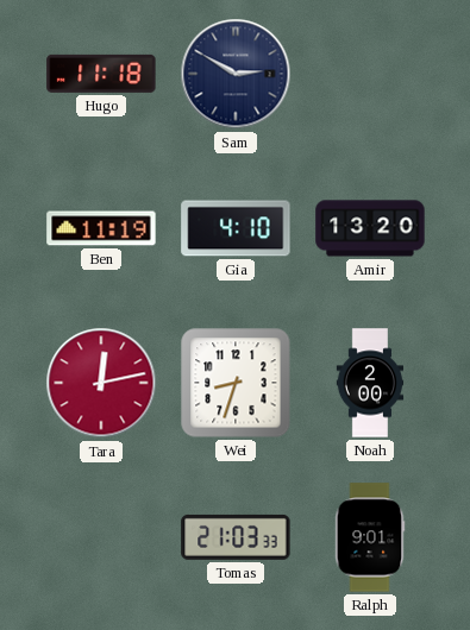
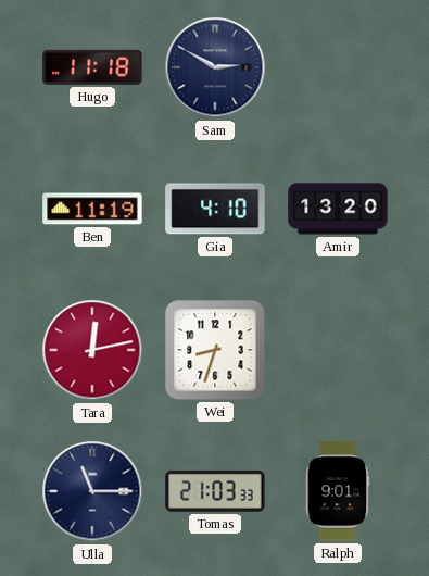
Noah: 2:00 -> none
Ulla: none -> 11:15
